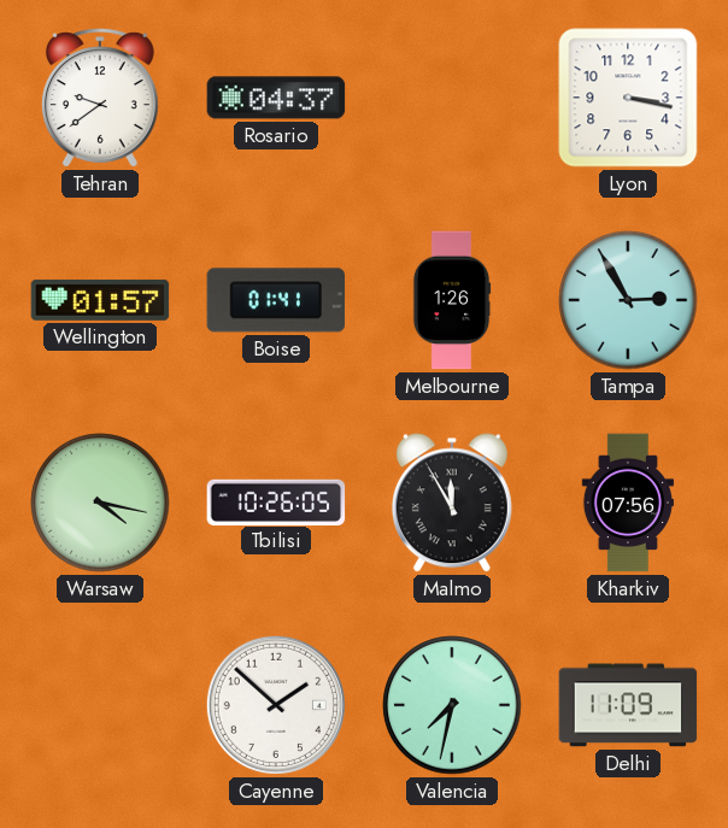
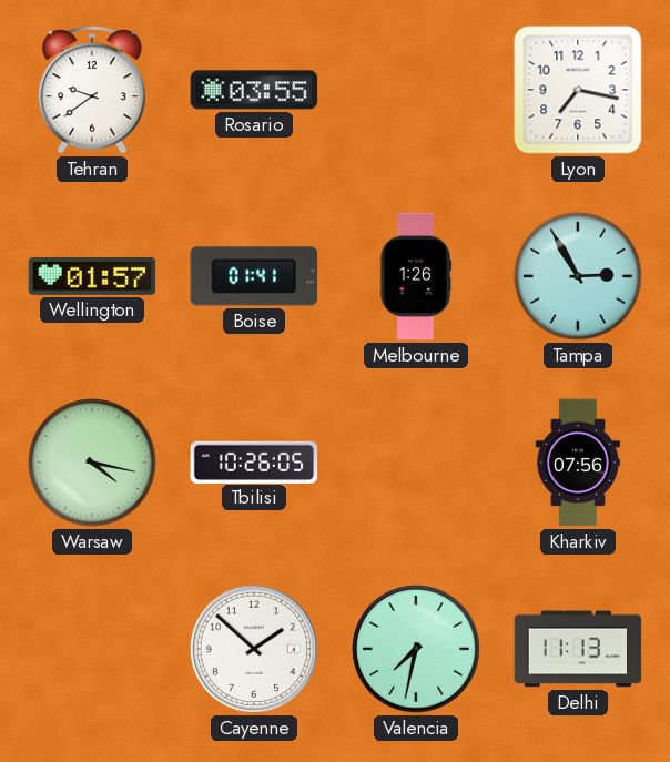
Rosario: 04:37 -> 03:55
Lyon: 3:17 -> 7:17
Malmo: 11:55 -> none
Delhi: 11:09 -> 11:13
